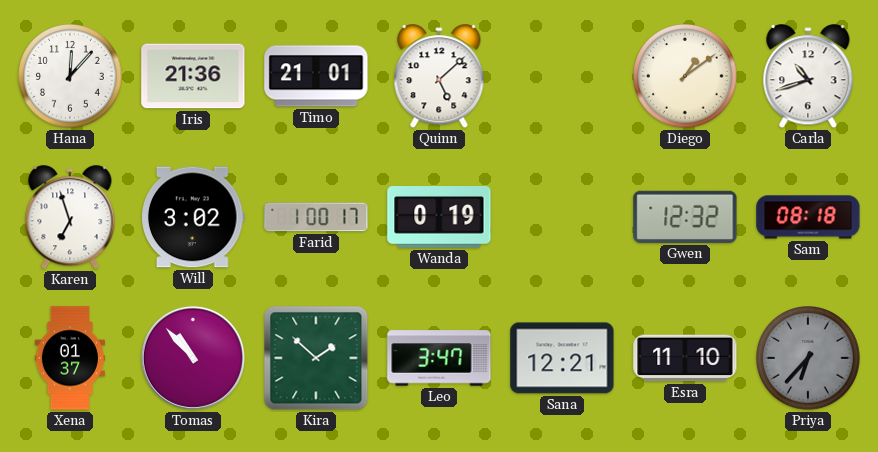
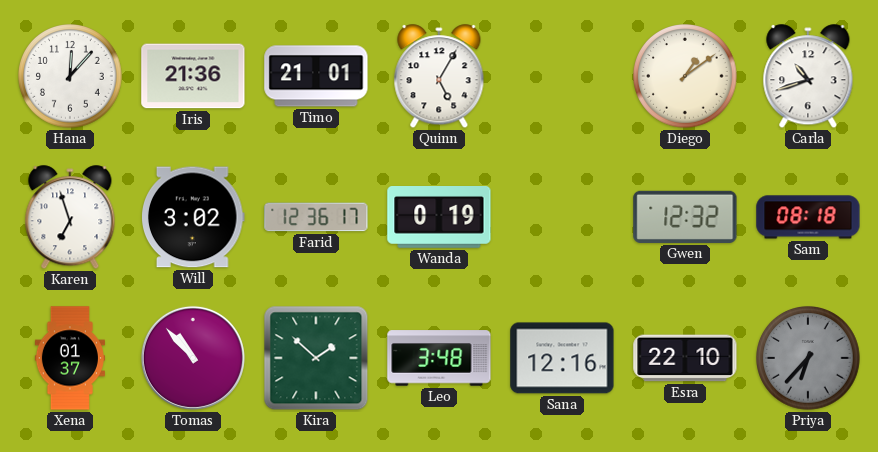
Quinn: 5:08 -> 5:05
Farid: 1:00 -> 12:36
Leo: 3:47 -> 3:48
Sana: 12:21 -> 12:16
Esra: 11:10 -> 22:10
